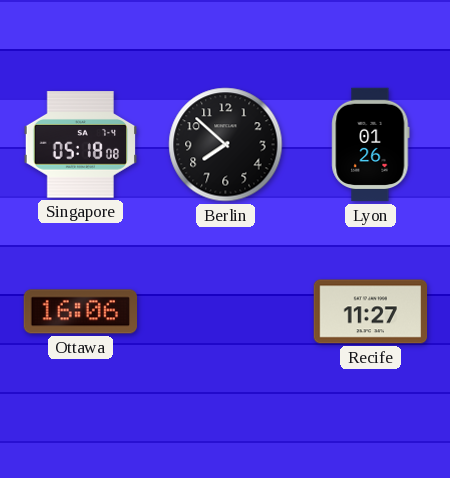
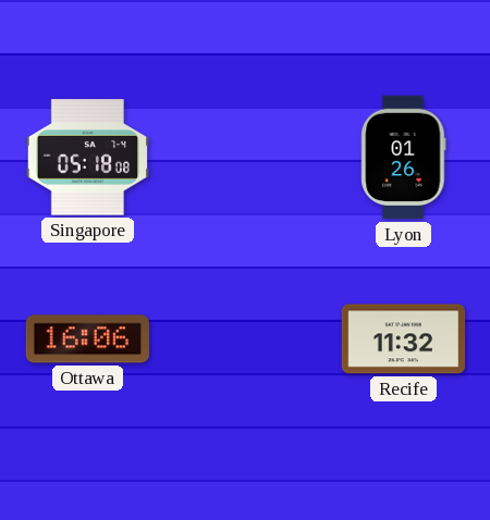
Berlin: 7:52 -> none
Recife: 11:27 -> 11:32
